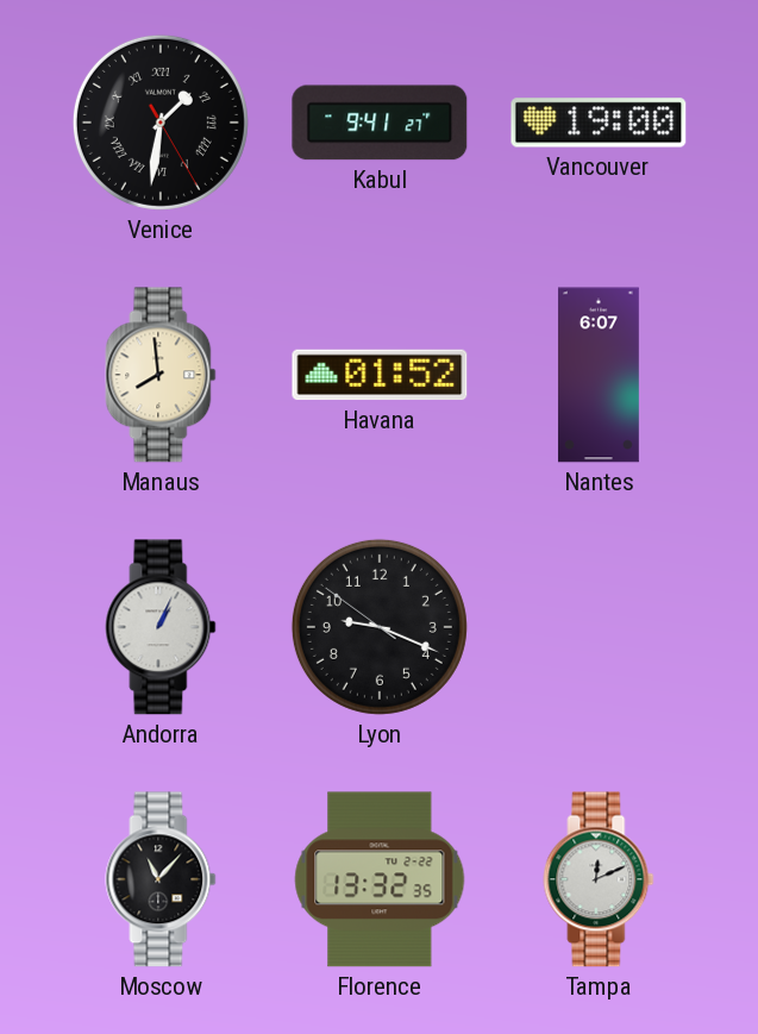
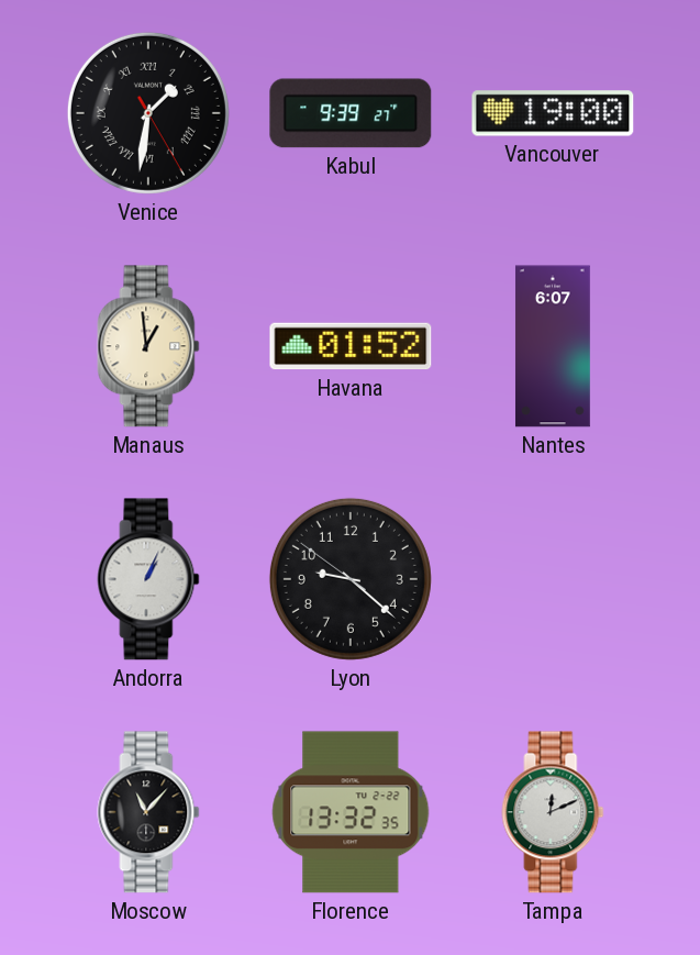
Kabul: 9:41 -> 9:39
Manaus: 7:59 -> 12:59
Lyon: 9:18 -> 9:21
